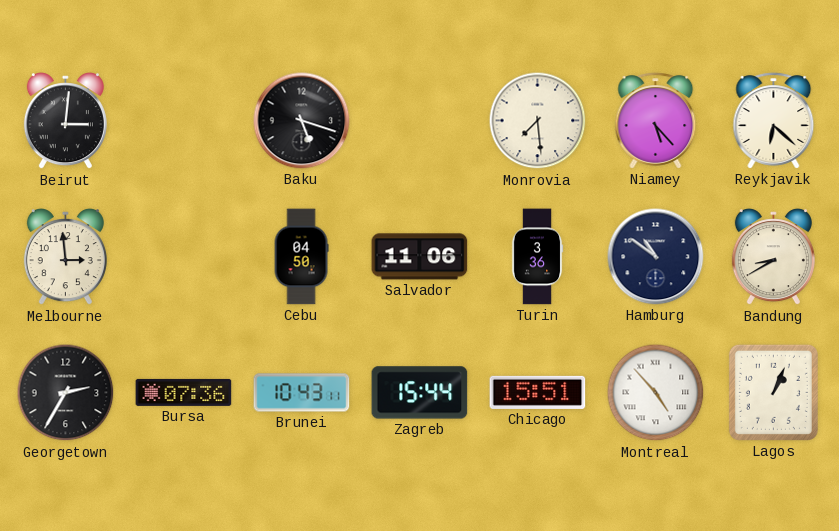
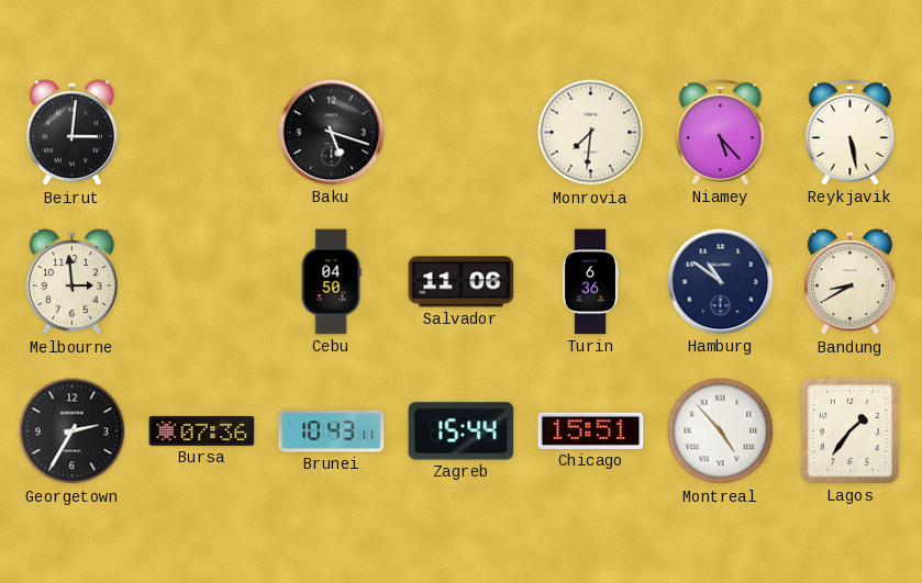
Monrovia: 7:29 -> 7:31
Reykjavik: 6:22 -> 5:28
Turin: 3:36 -> 6:36
Lagos: 1:04 -> 1:36
